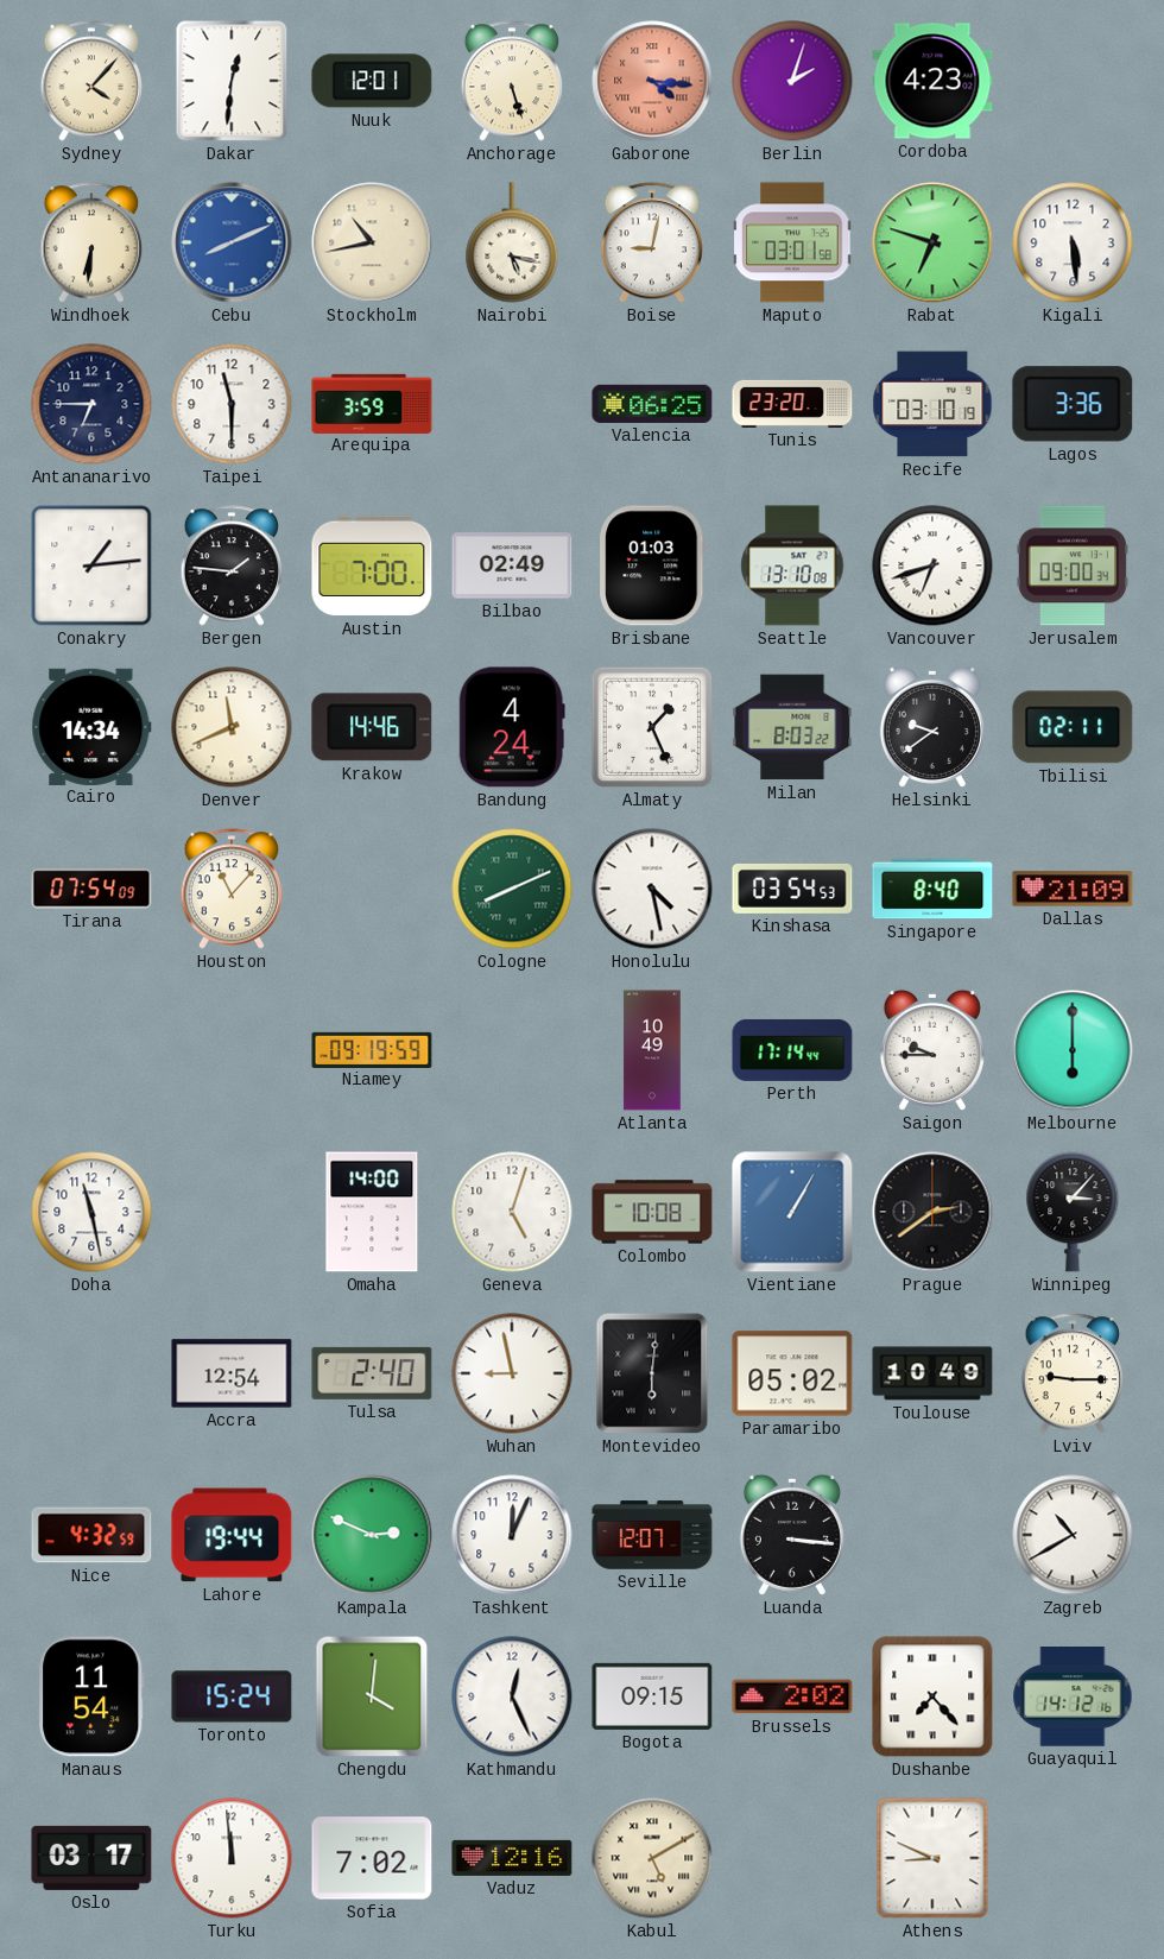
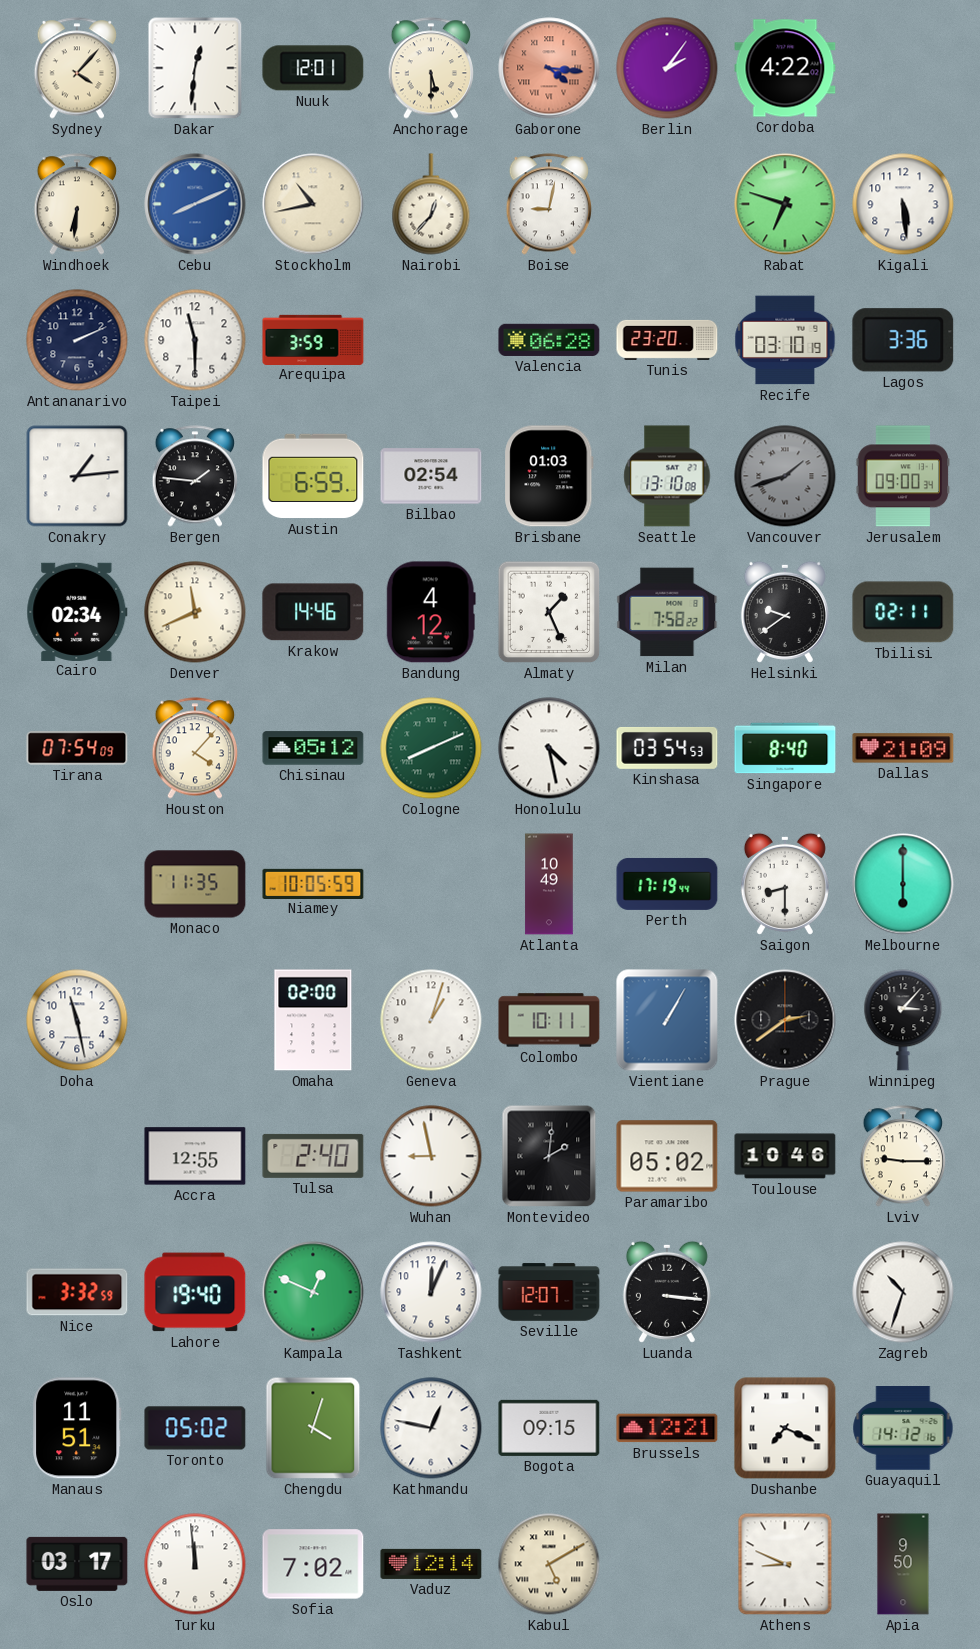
Anchorage: 5:27 -> 5:30
Berlin: 2:03 -> 2:06
Cordoba: 4:23 -> 4:22
Nairobi: 5:17 -> 12:37
Maputo: 03:01 -> none
Antananarivo: 6:45 -> 2:11
Valencia: 06:25 -> 06:28
Austin: 7:00 -> 6:59
Bilbao: 02:49 -> 02:54
Vancouver: 6:42 -> 1:42
Vancouver dial: white -> grey
Cairo: 14:34 -> 02:34
Bandung: 4:24 -> 4:12
Milan: 8:03 -> 7:58
Houston: 11:07 -> 4:07
Chisinau: none -> 05:12
Monaco: none -> 11:35
Niamey: 09:19 -> 10:05
Perth: 17:14 -> 17:19
Saigon: 9:45 -> 8:30
Omaha: 14:00 -> 02:00
Geneva: 5:03 -> 1:03
Colombo: 10:08 -> 10:11
Accra: 12:54 -> 12:55
Montevideo: 6:01 -> 2:01
Toulouse: 10:49 -> 10:46
Nice: 4:32 -> 3:32
Lahore: 19:44 -> 19:40
Kampala: 2:49 -> 12:49
Zagreb: 10:40 -> 10:33
Manaus: 11:54 -> 11:51
Toronto: 15:24 -> 05:02
Chengdu: 4:01 -> 4:03
Kathmandu: 12:26 -> 12:47
Brussels: 2:02 -> 12:21
Dushanbe: 7:23 -> 7:19
Vaduz: 12:16 -> 12:14
Apia: none -> 9:50
